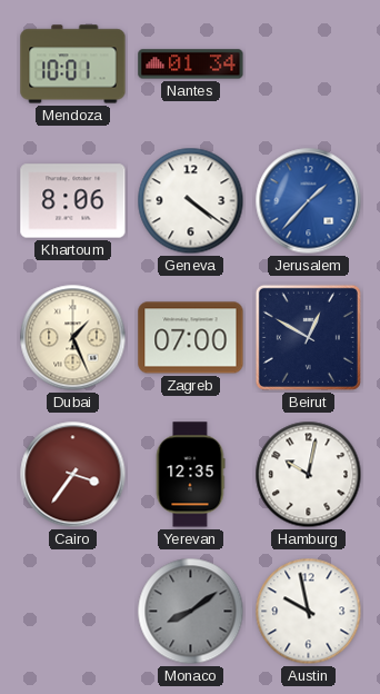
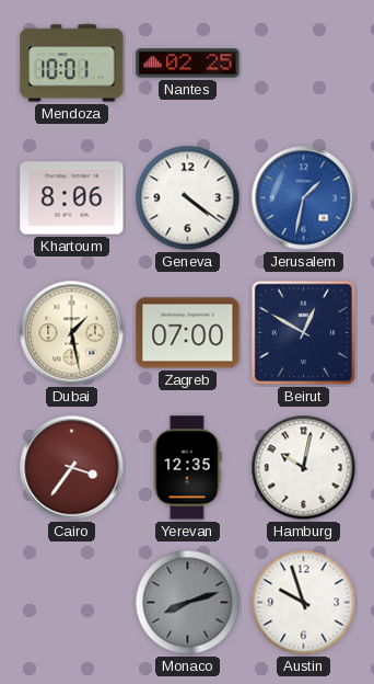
Nantes: 01:34 -> 02:25
Jerusalem: 1:37 -> 1:32
Dubai: 1:26 -> 1:28
Monaco: 8:09 -> 8:12
Austin: 9:58 -> 9:57
